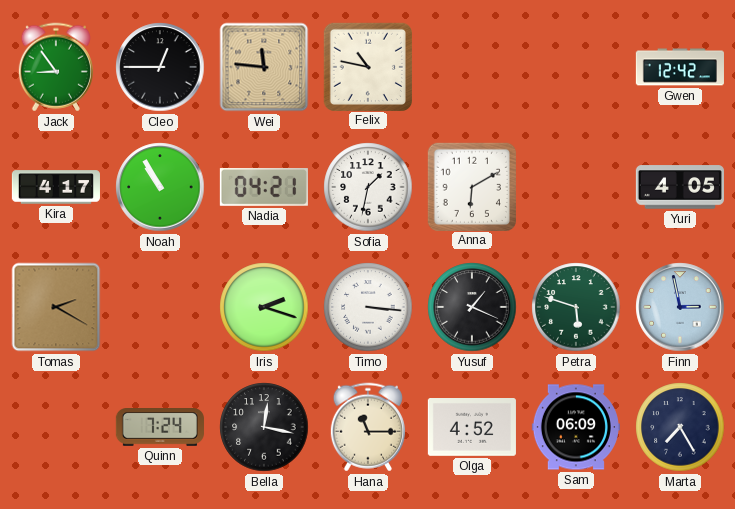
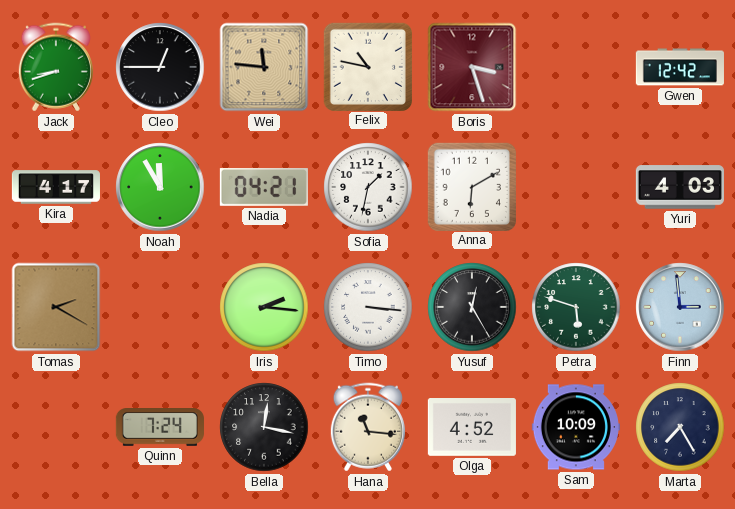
Jack: 8:54 -> 8:42
Boris: none -> 3:27
Noah: 10:55 -> 11:55
Yuri: 4:05 -> 4:03
Iris: 2:18 -> 2:16
Yusuf: 1:19 -> 12:25
Finn: 2:58 -> 2:59
Hana: 11:15 -> 11:16
Sam: 06:09 -> 10:09
